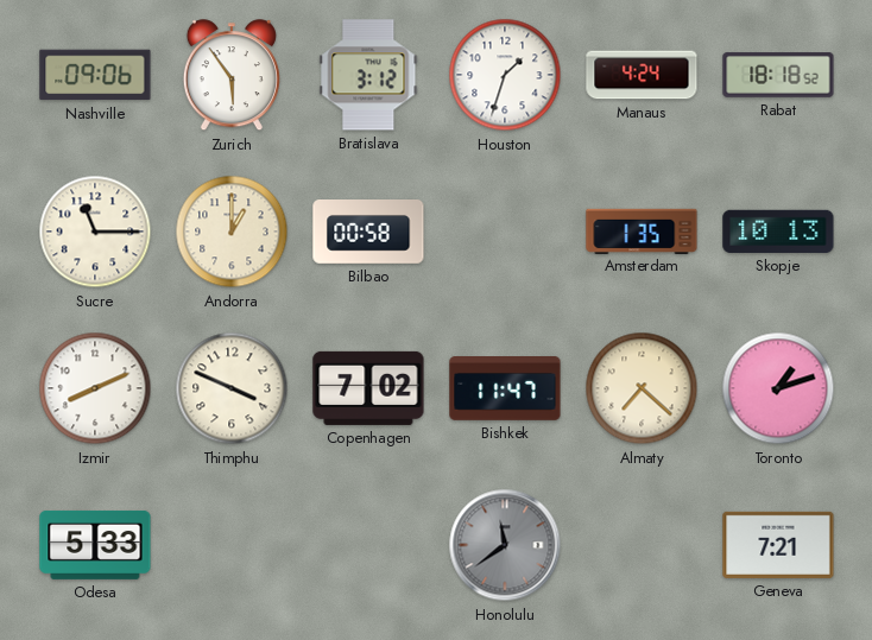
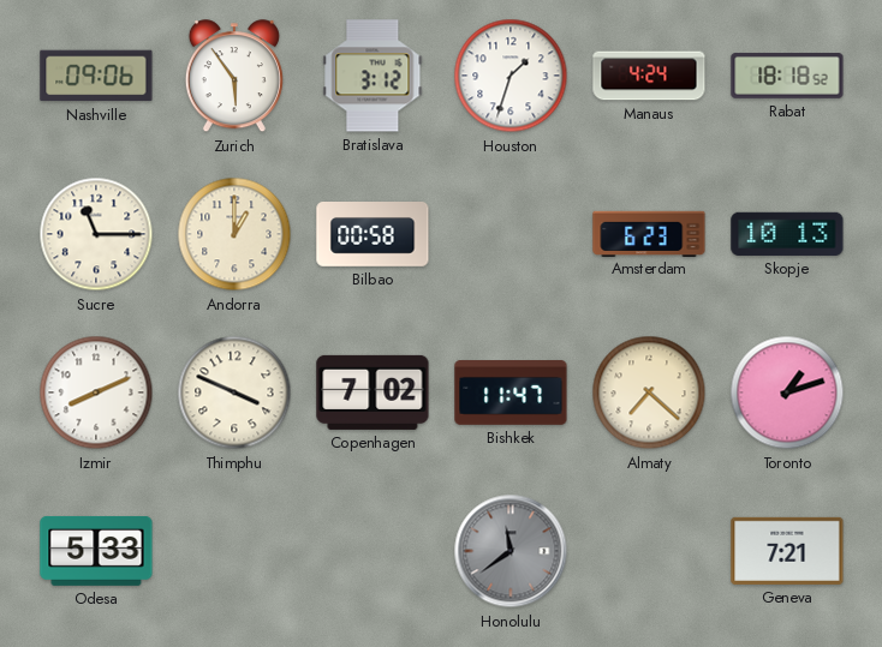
Amsterdam: 1:35 -> 6:23
